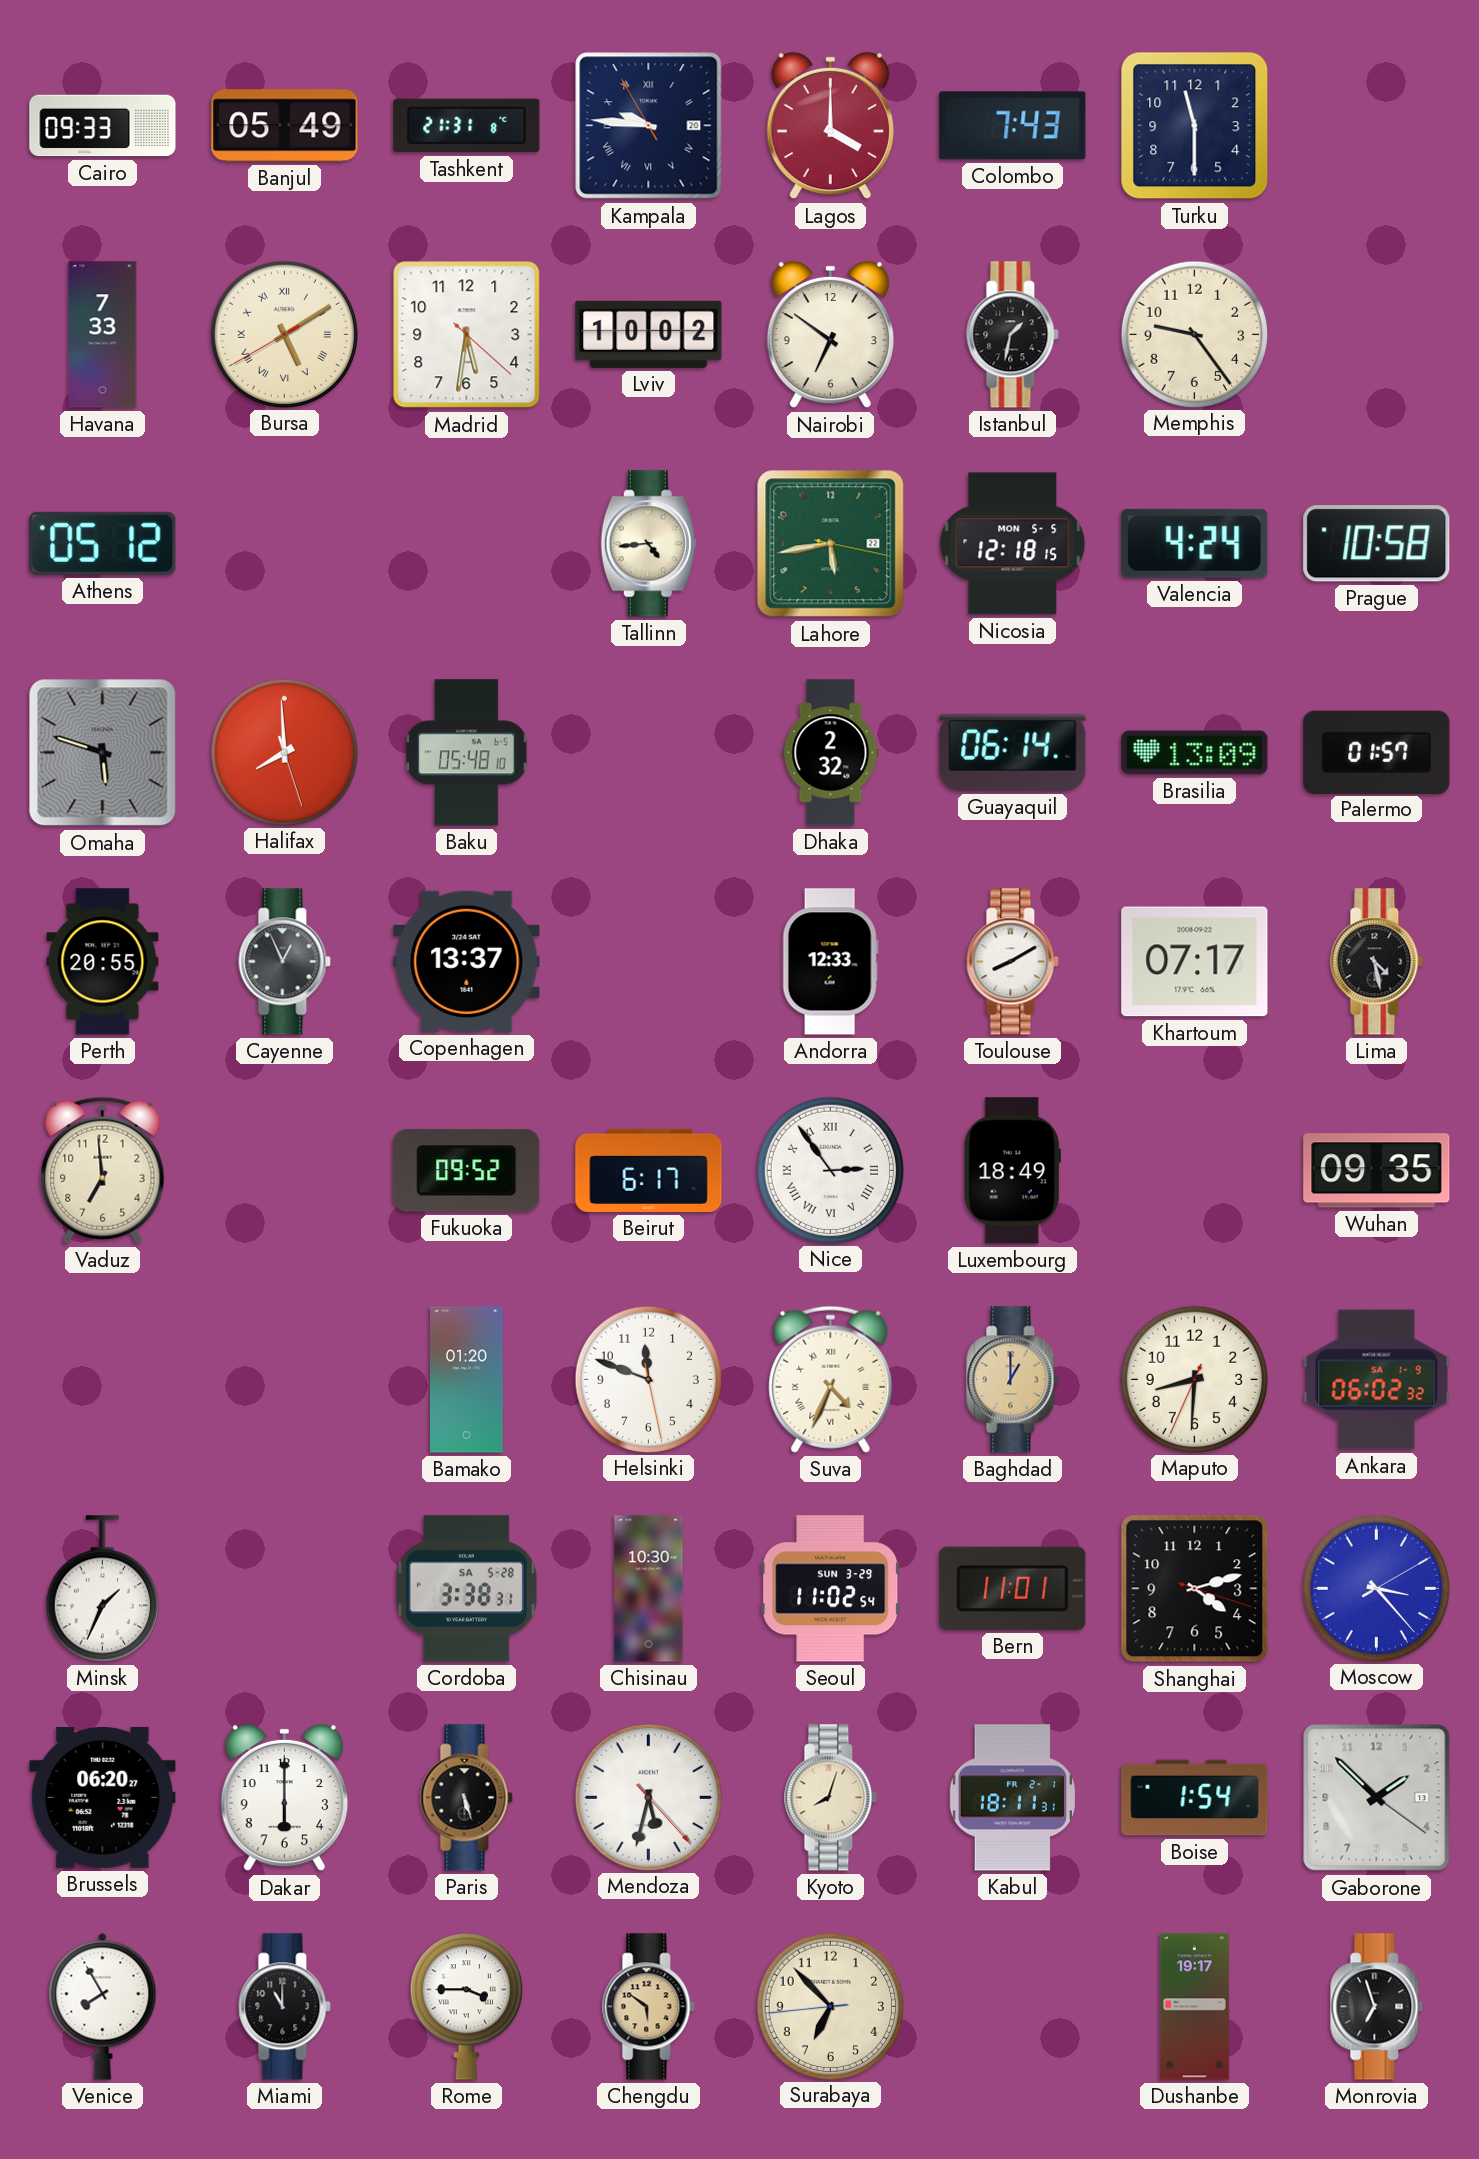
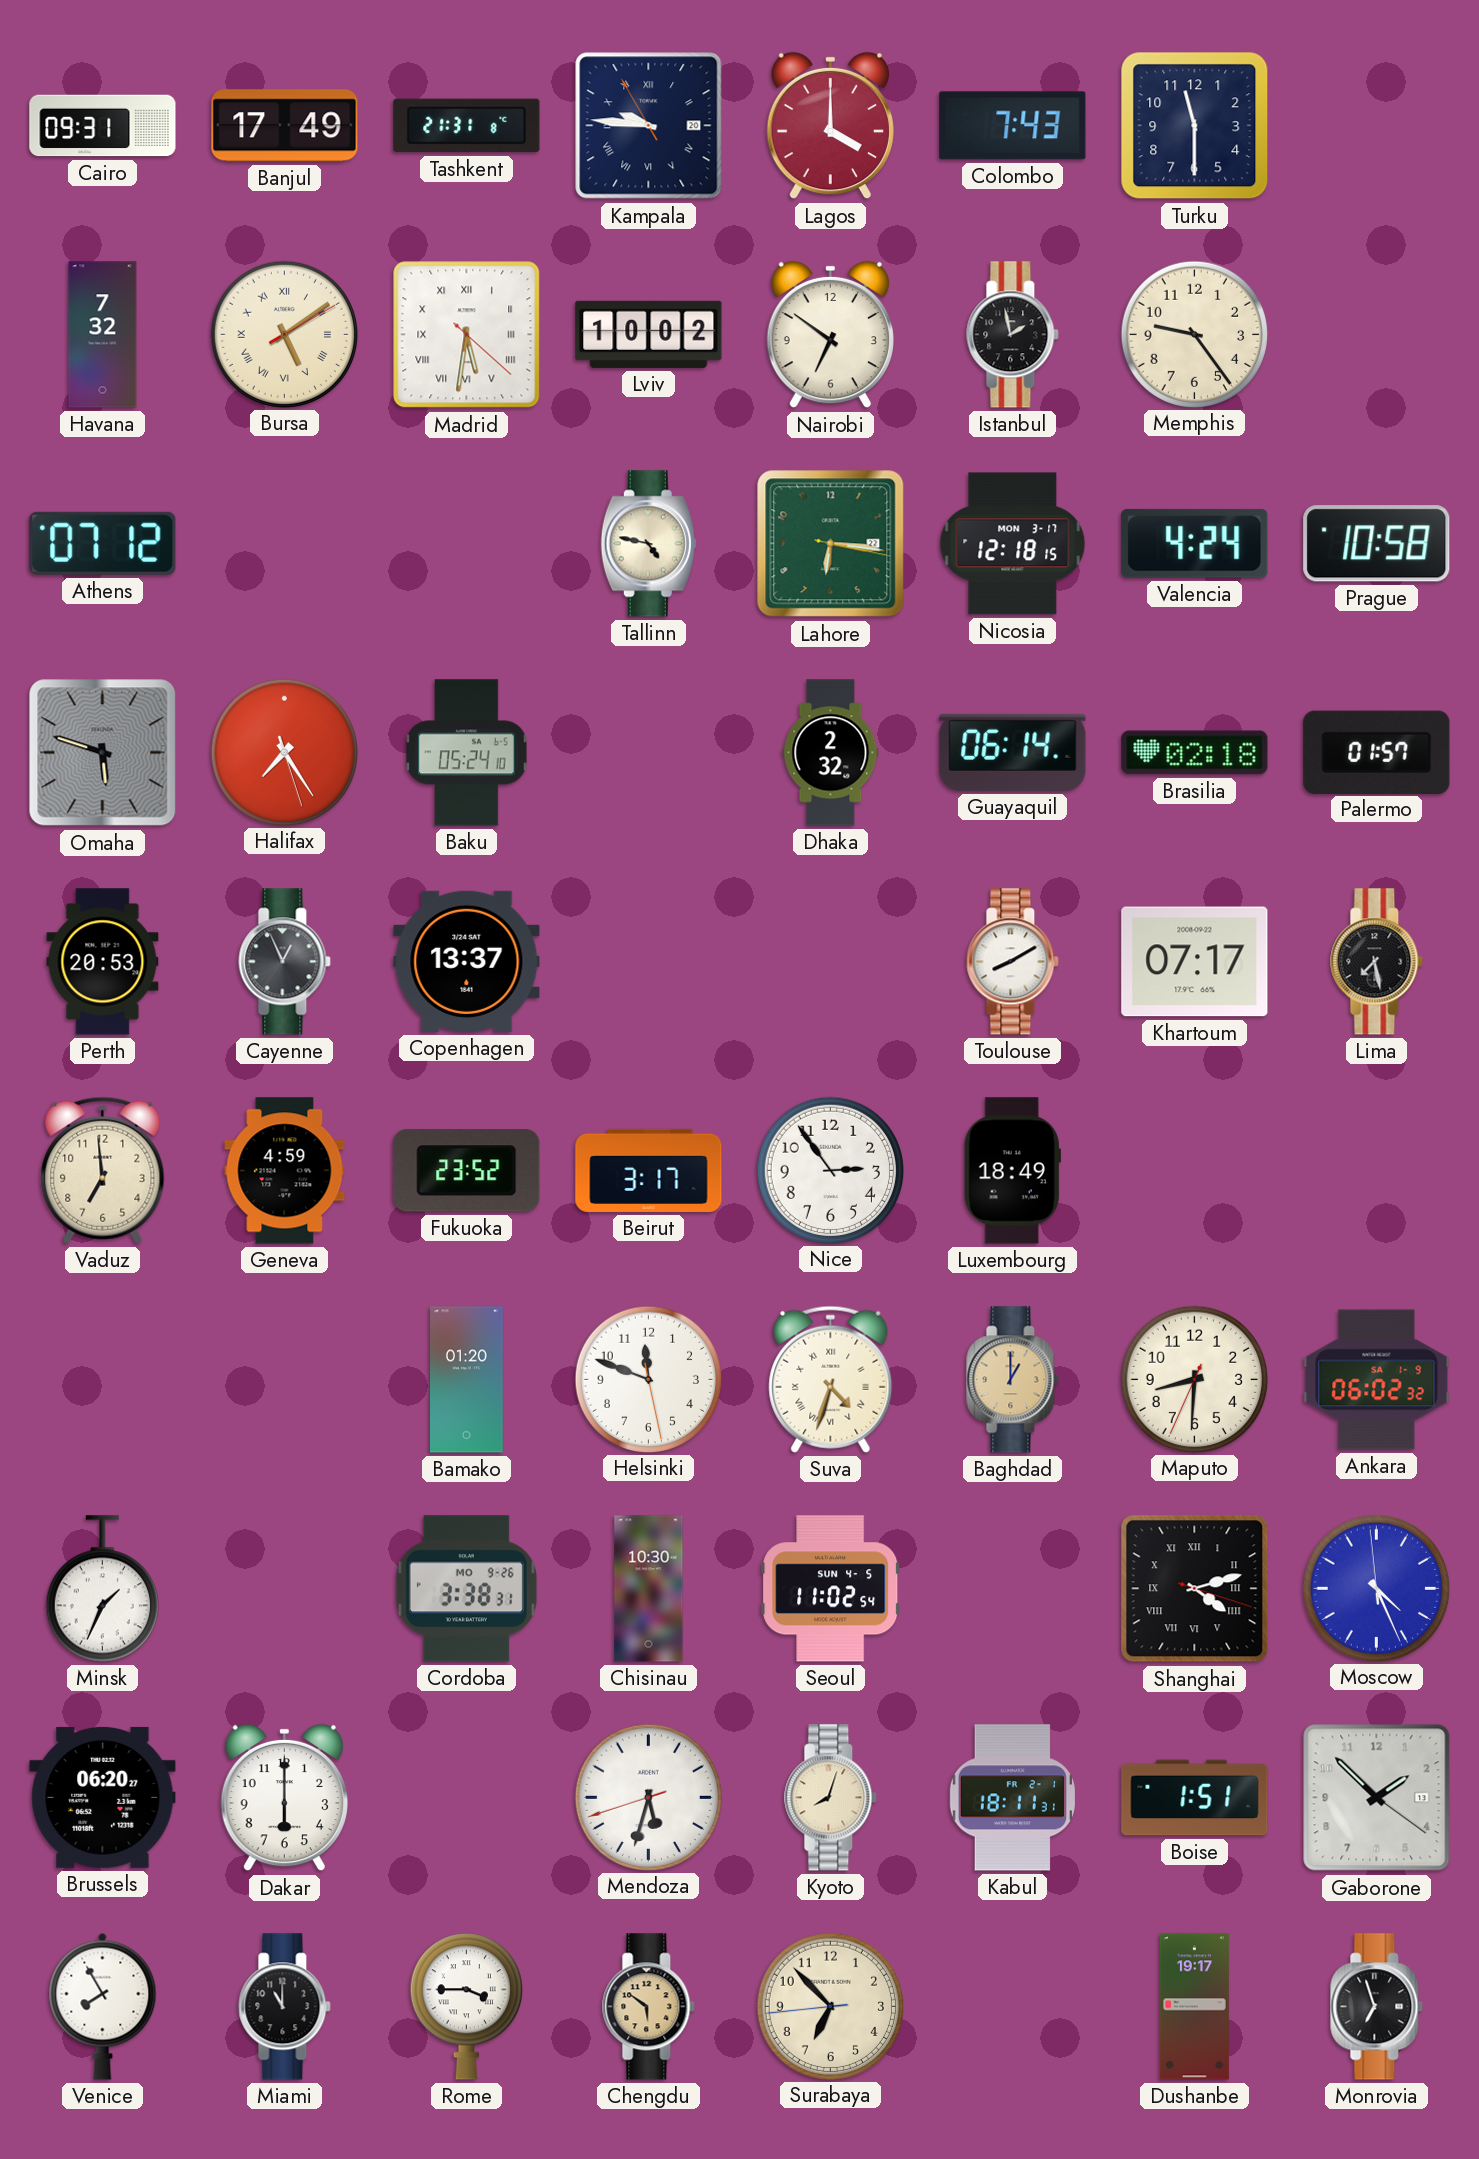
Cairo: 09:33 -> 09:31
Banjul: 05:49 -> 17:49
Havana: 7:33 -> 7:32
Bursa: 5:09:40 -> 5:09:10
Madrid numerals: Arabic -> Roman
Istanbul: 1:32 -> 1:58
Athens: 05:12 -> 07:12
Tallinn: 4:44 -> 4:47
Lahore: 5:43 -> 6:16
Nicosia date: MON 5-5 -> MON 3-17
Halifax: 7:59 -> 7:24
Baku: 05:48 -> 05:24
Brasilia: 13:09 -> 02:18
Perth: 20:55 -> 20:53
Andorra: 12:33 -> none
Lima: 4:28 -> 7:28
Geneva: none -> 4:59
Fukuoka: 09:52 -> 23:52
Beirut: 6:17 -> 3:17
Nice numerals: Roman -> Arabic
Wuhan: 09:35 -> none
Suva: 4:34 -> 4:33
Cordoba date: SA 5-28 -> MO 9-26
Seoul date: SUN 3-29 -> SUN 4-5
Bern: 11:01 -> none
Shanghai numerals: Arabic -> Roman
Moscow: 3:23 -> 4:25
Paris: 5:27 -> none
Mendoza: 5:32:23 -> 5:32:42
Boise: 1:54 -> 1:51
